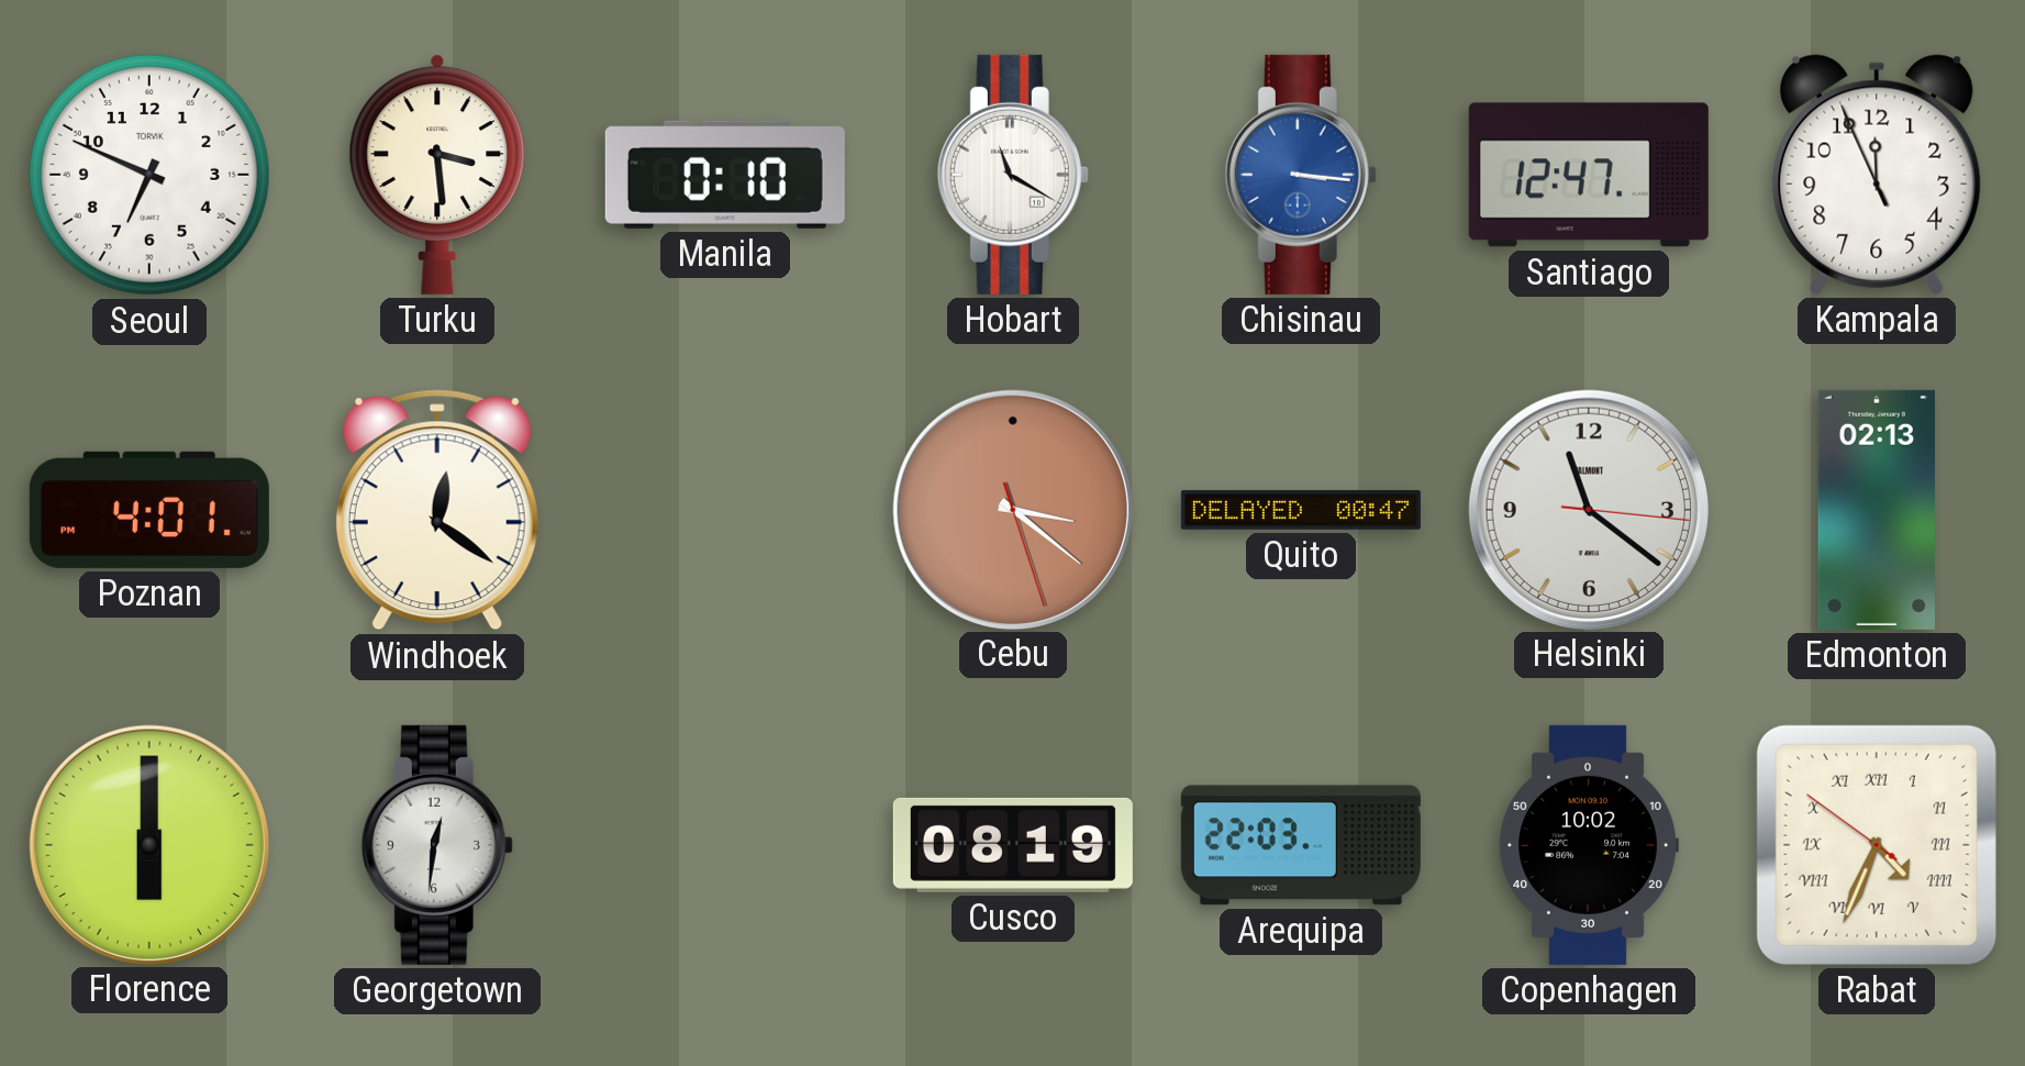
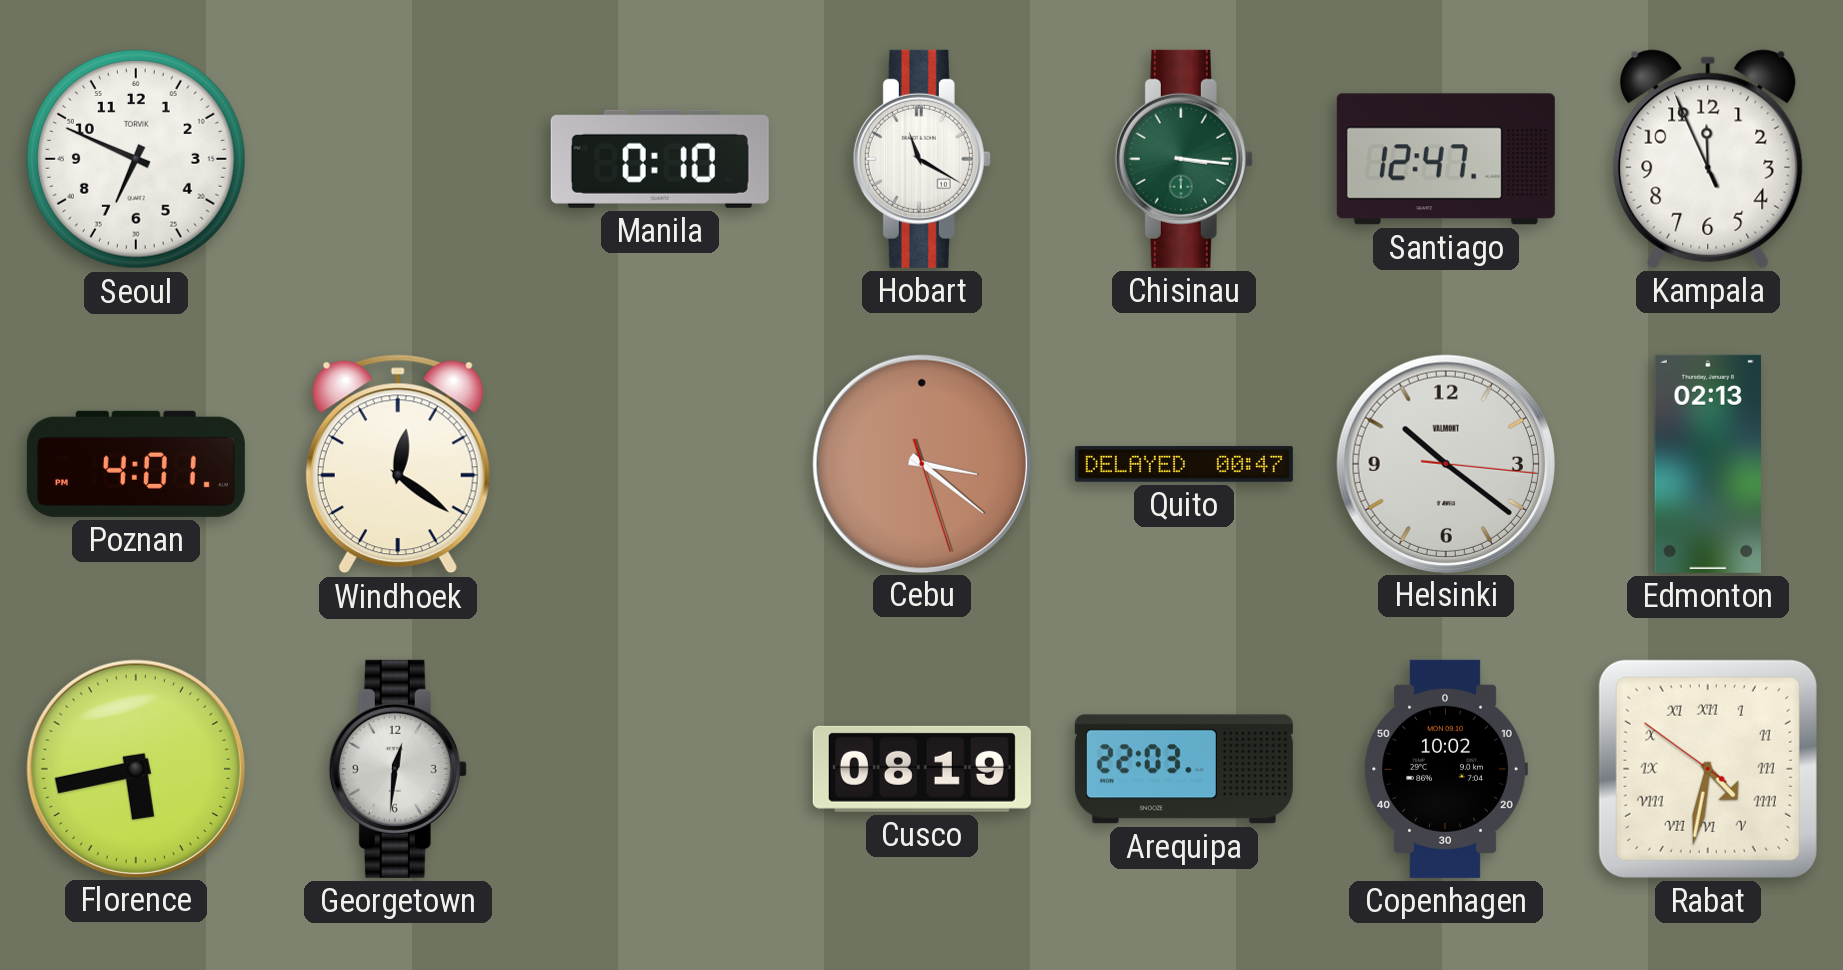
Turku: 3:29 -> none
Chisinau dial: blue -> green
Helsinki: 11:21 -> 10:21
Florence: 6:00 -> 5:43
Rabat: 4:33 -> 4:31
